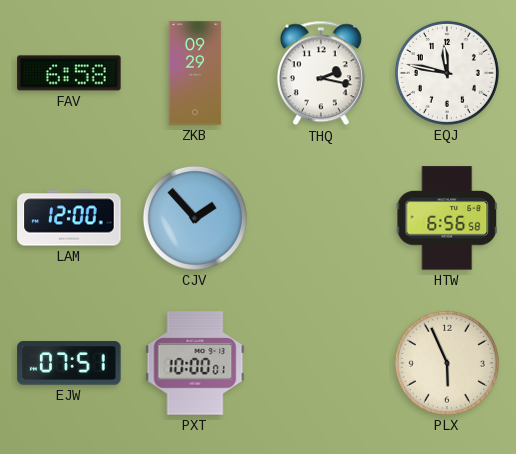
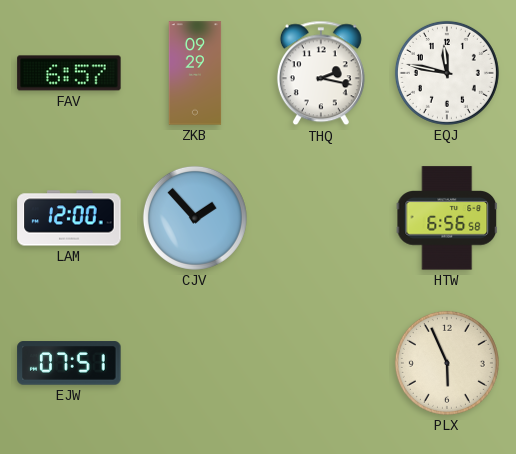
FAV: 6:58 -> 6:57
PXT: 10:00 -> none
